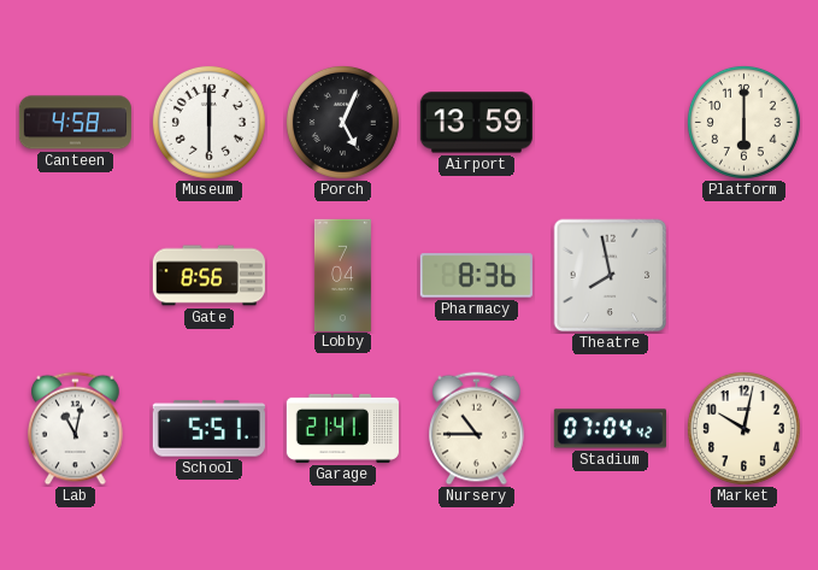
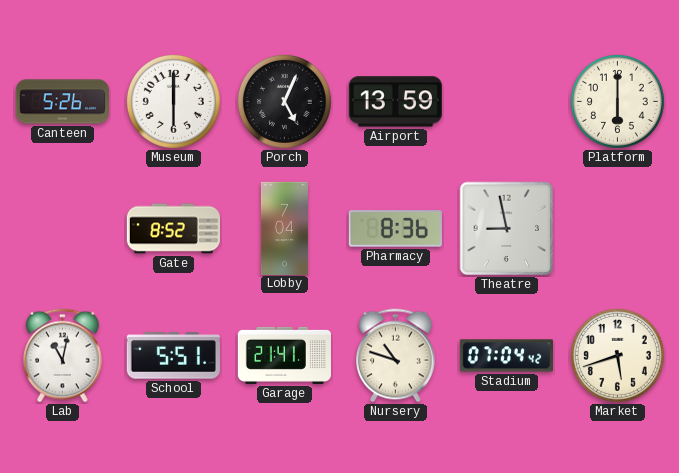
Canteen: 4:58 -> 5:26
Gate: 8:56 -> 8:52
Theatre: 7:58 -> 8:58
Nursery: 10:45 -> 10:48
Market: 10:02 -> 5:42
